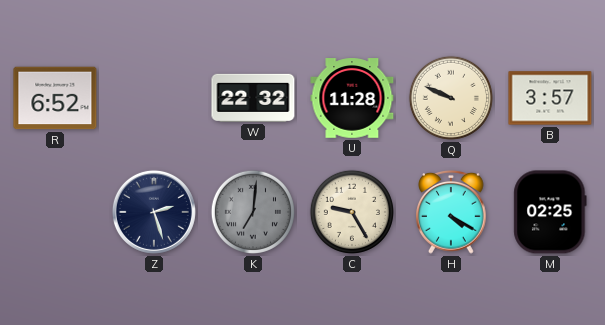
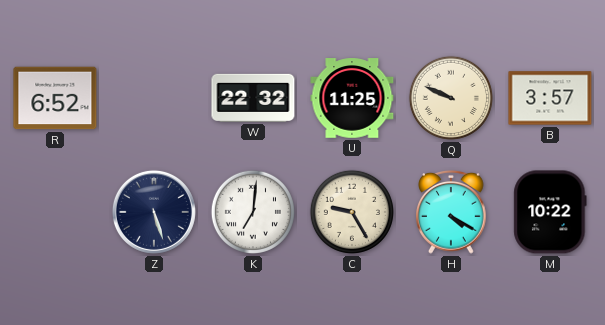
U: 11:28 -> 11:25
Z: 2:27 -> 5:27
K dial: grey -> white
M: 02:25 -> 10:22
